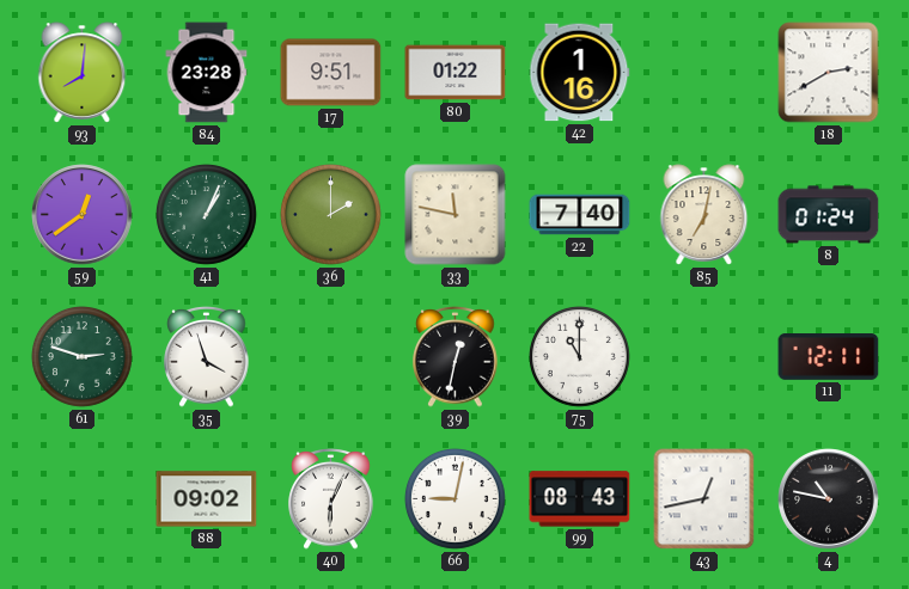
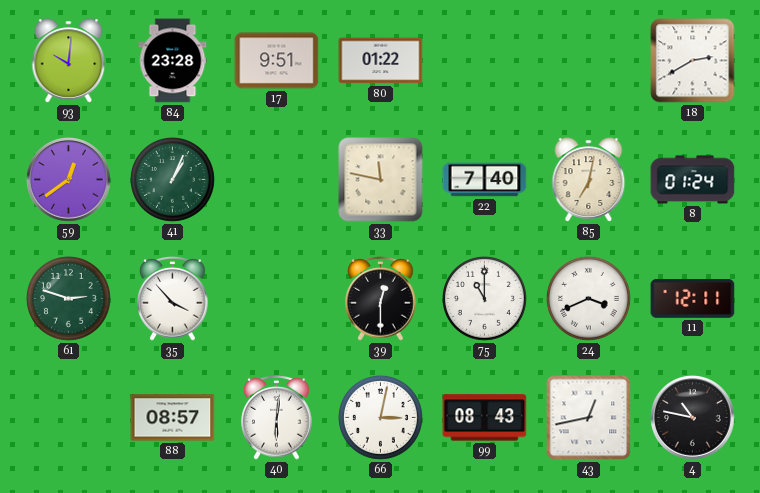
93: 8:01 -> 10:01
42: 1:16 -> none
36: 2:00 -> none
35: 3:57 -> 3:53
39: 12:32 -> 12:30
24: none -> 3:41
88: 09:02 -> 08:57
40: 6:04 -> 6:01
66: 9:02 -> 3:02
